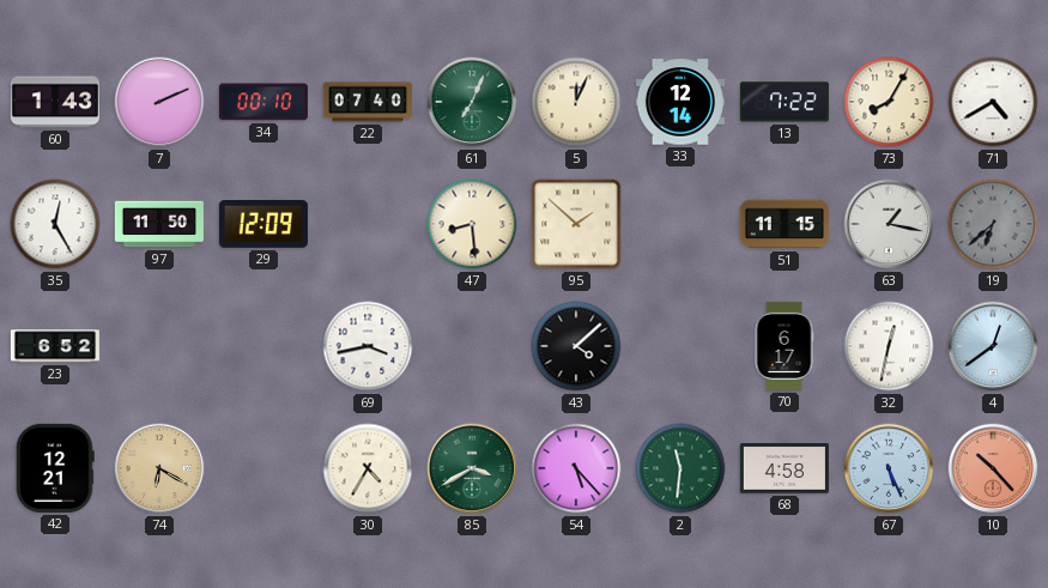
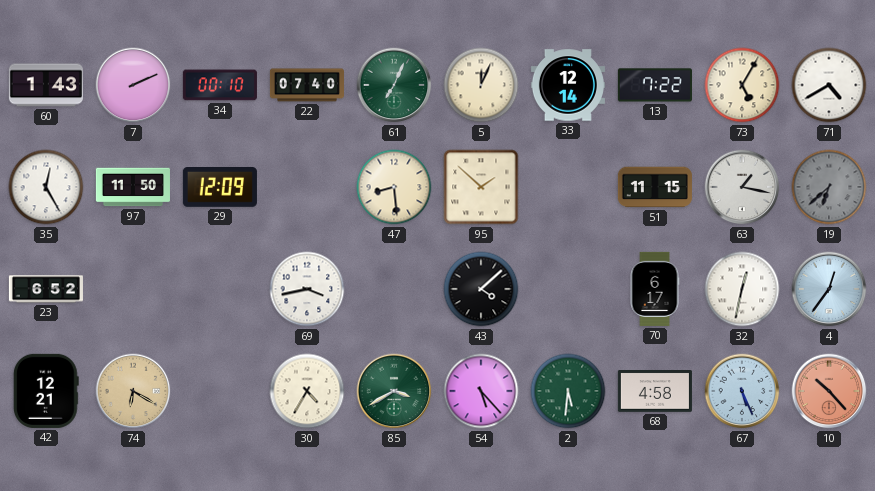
73: 8:05 -> 5:05
4: 12:39 -> 12:36
2: 11:31 -> 5:31
